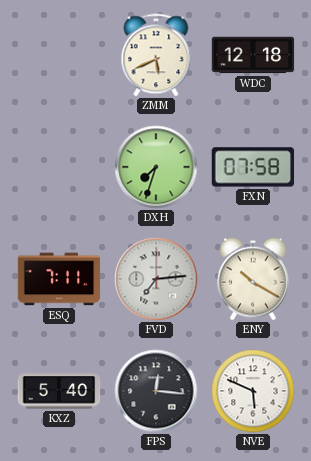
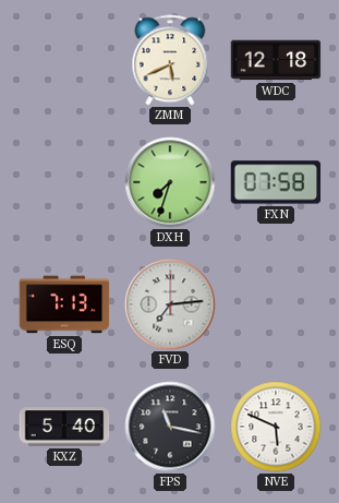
ESQ: 7:11 -> 7:13
ENY: 10:20 -> none
FPS: 12:16 -> 11:17
